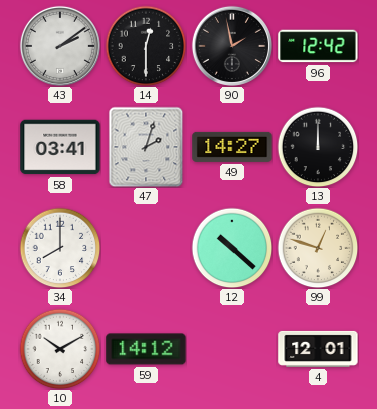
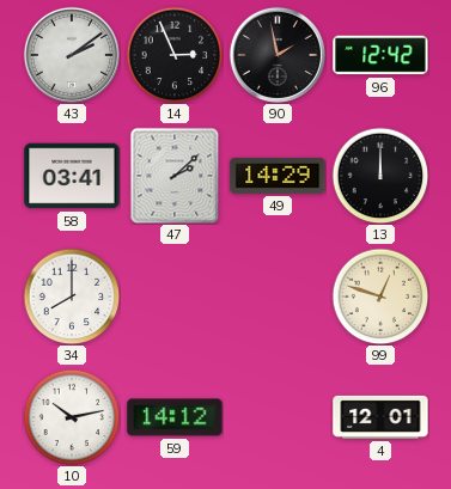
14: 12:30 -> 2:56
47: 2:03 -> 2:08
49: 14:27 -> 14:29
12: 10:22 -> none
10: 10:10 -> 10:13
